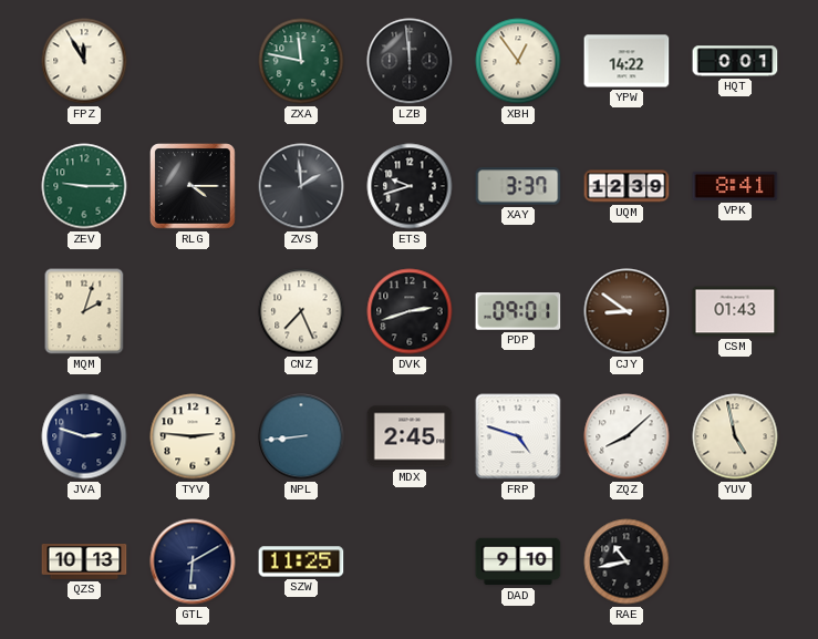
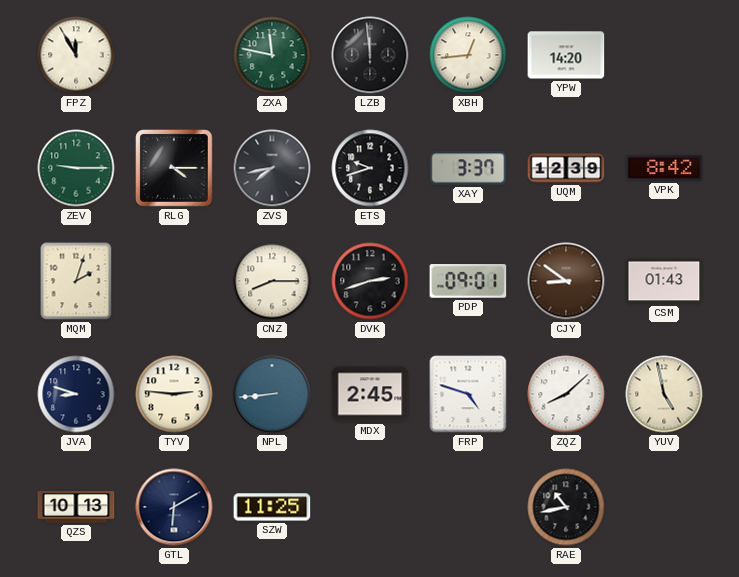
XBH: 12:54 -> 12:44
YPW: 14:22 -> 14:20
HQT: 0:01 -> none
ZVS: 1:59 -> 7:43
VPK: 8:41 -> 8:42
CNZ: 7:26 -> 8:15
JVA: 2:48 -> 8:48
DAD: 9:10 -> none
